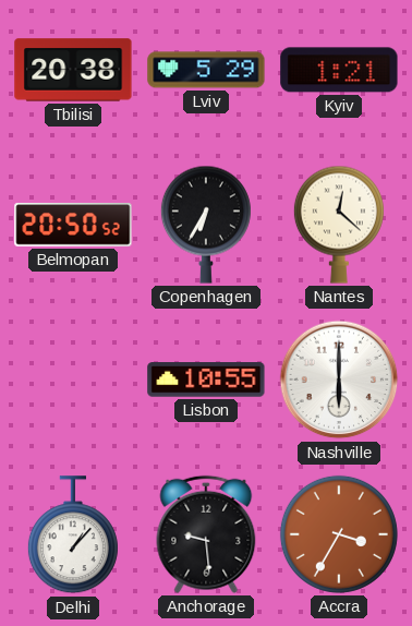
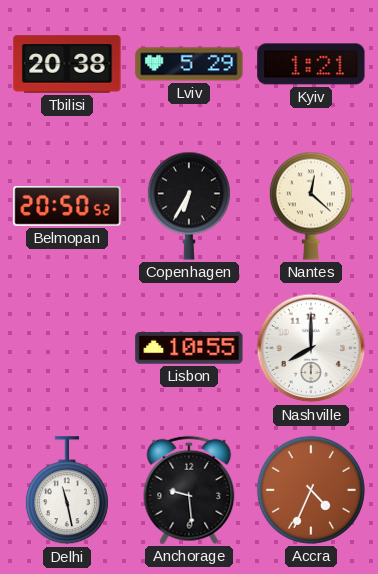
Nashville: 6:00 -> 8:00
Delhi: 1:07 -> 11:28
Accra: 3:35 -> 4:34
